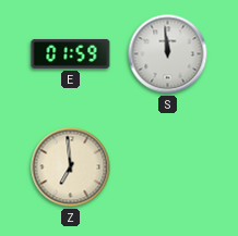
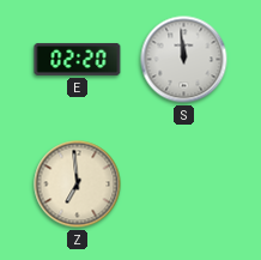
E: 01:59 -> 02:20
